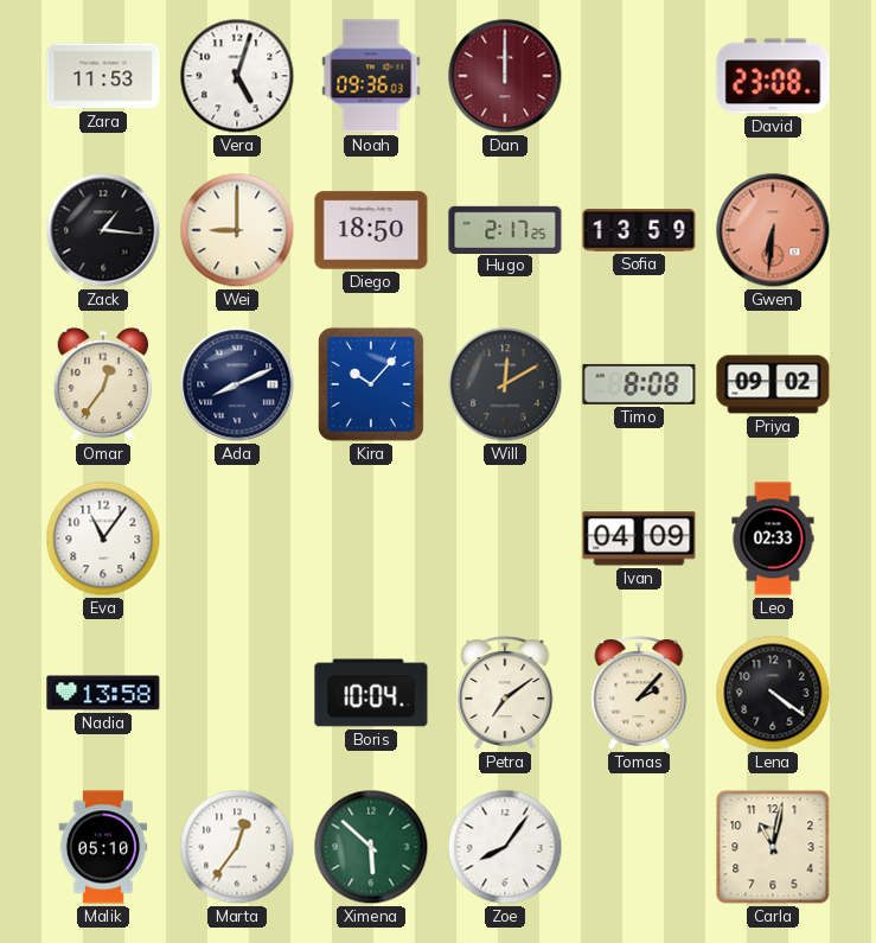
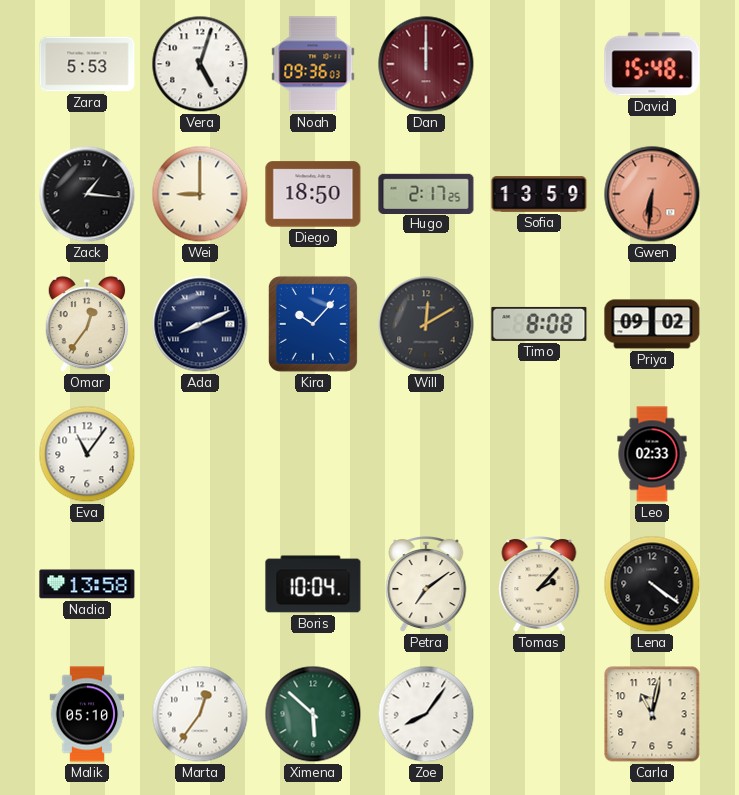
Zara: 11:53 -> 5:53
David: 23:08 -> 15:48
Ivan: 04:09 -> none
